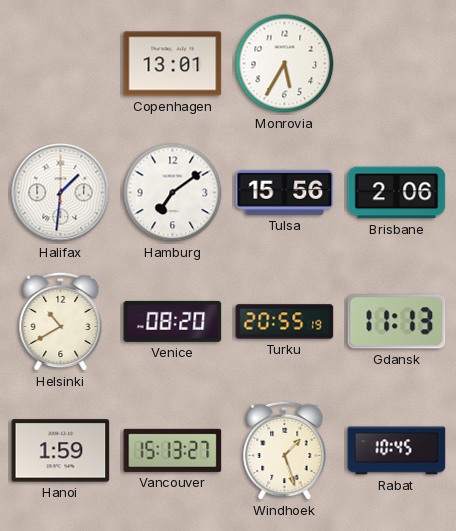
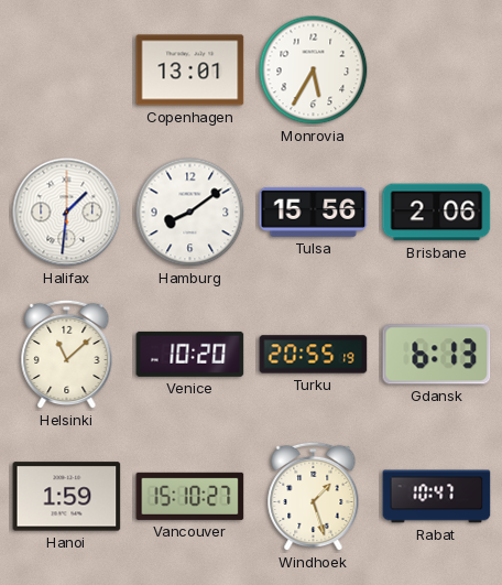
Hamburg: 7:09 -> 8:09
Helsinki: 10:40 -> 11:08
Venice: 08:20 -> 10:20
Gdansk: 11:13 -> 6:13
Vancouver: 15:13 -> 15:10
Rabat: 10:45 -> 10:47
